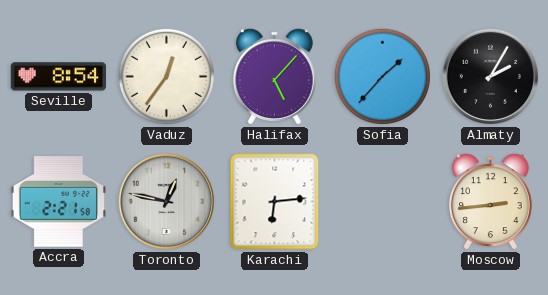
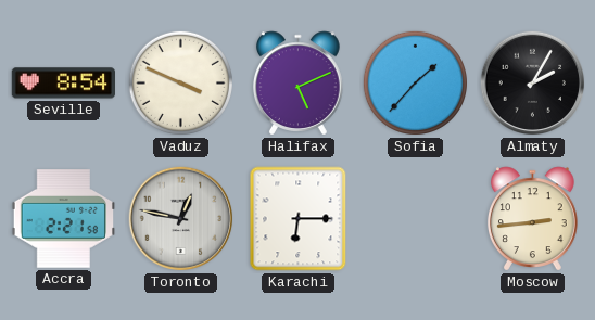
Vaduz: 12:36 -> 3:49
Halifax: 5:07 -> 5:11
Karachi: 6:14 -> 6:15
